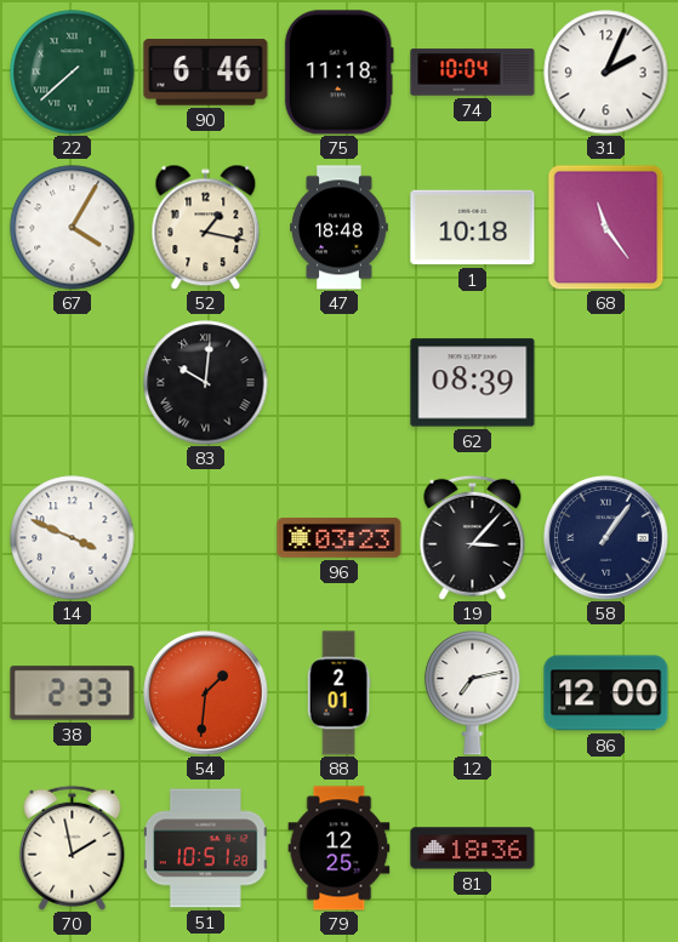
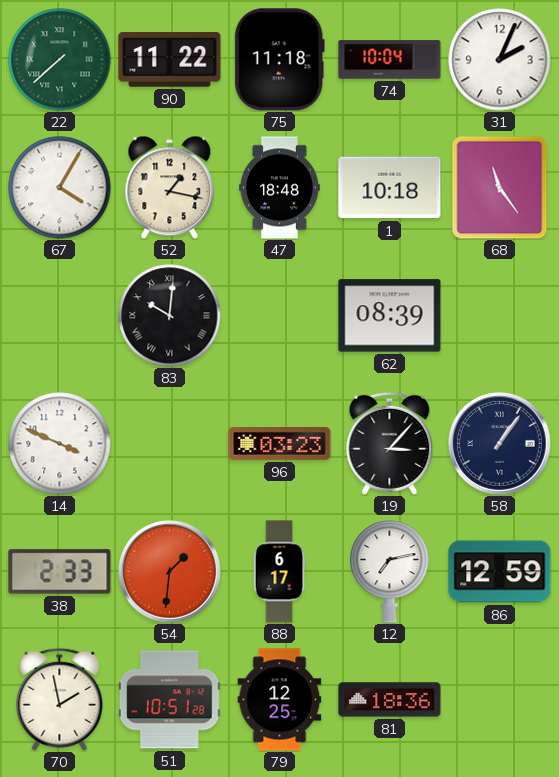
90: 6:46 -> 11:22
88: 2:01 -> 6:17
86: 12:00 -> 12:59
